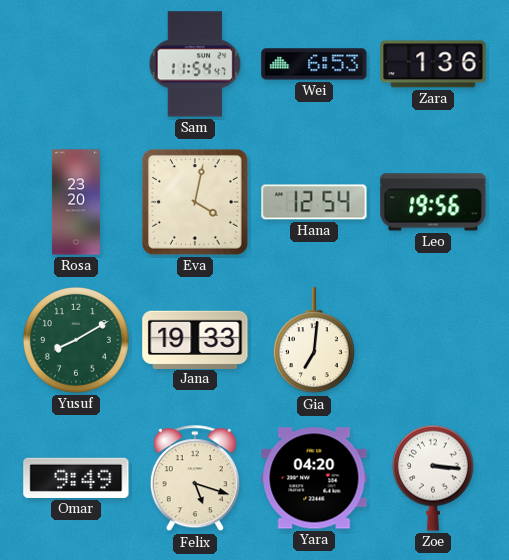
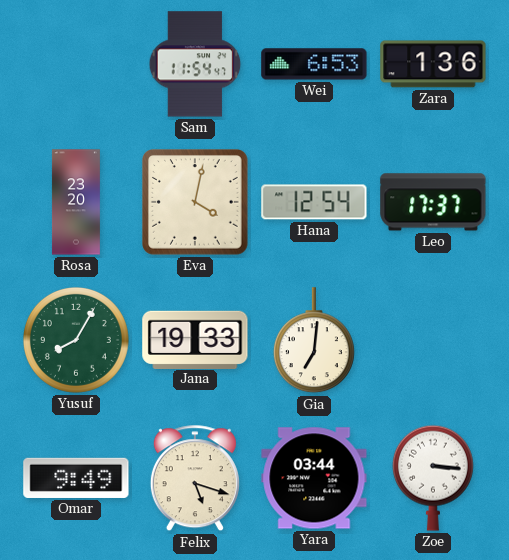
Leo: 19:56 -> 17:37
Yusuf: 8:10 -> 8:05
Yara: 04:20 -> 03:44
